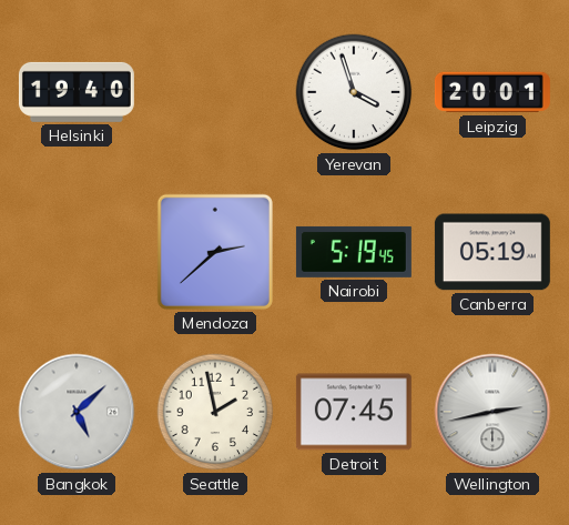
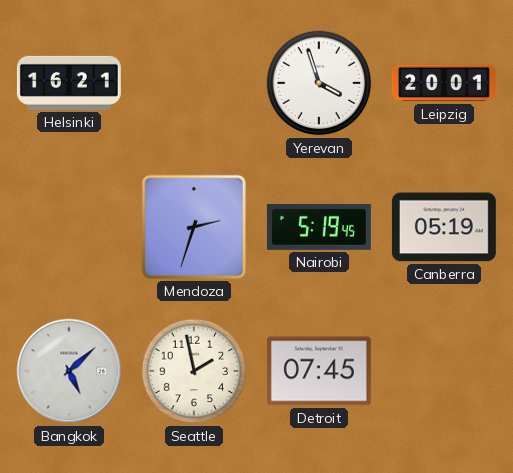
Helsinki: 19:40 -> 16:21
Mendoza: 2:38 -> 2:33
Wellington: 2:43 -> none
